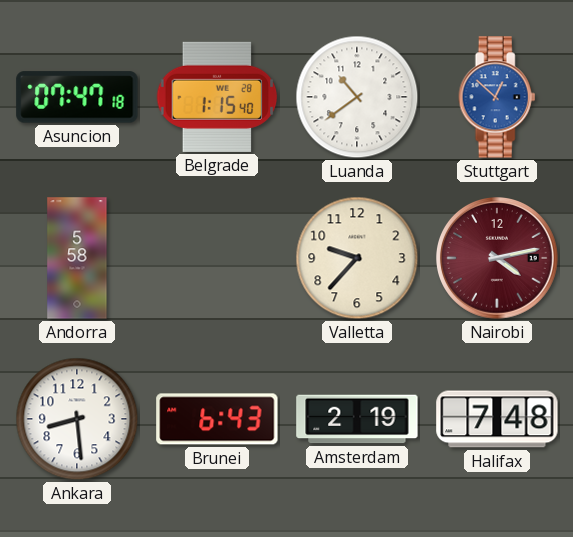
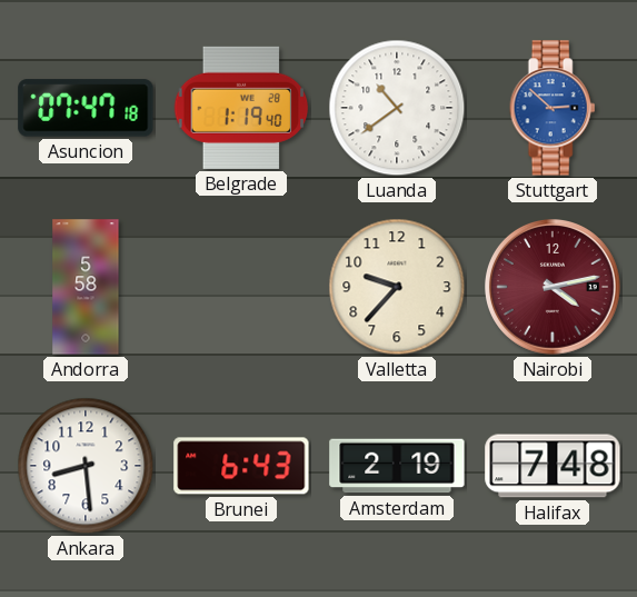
Belgrade: 1:15 -> 1:19
Stuttgart: 12:52 -> 2:52
